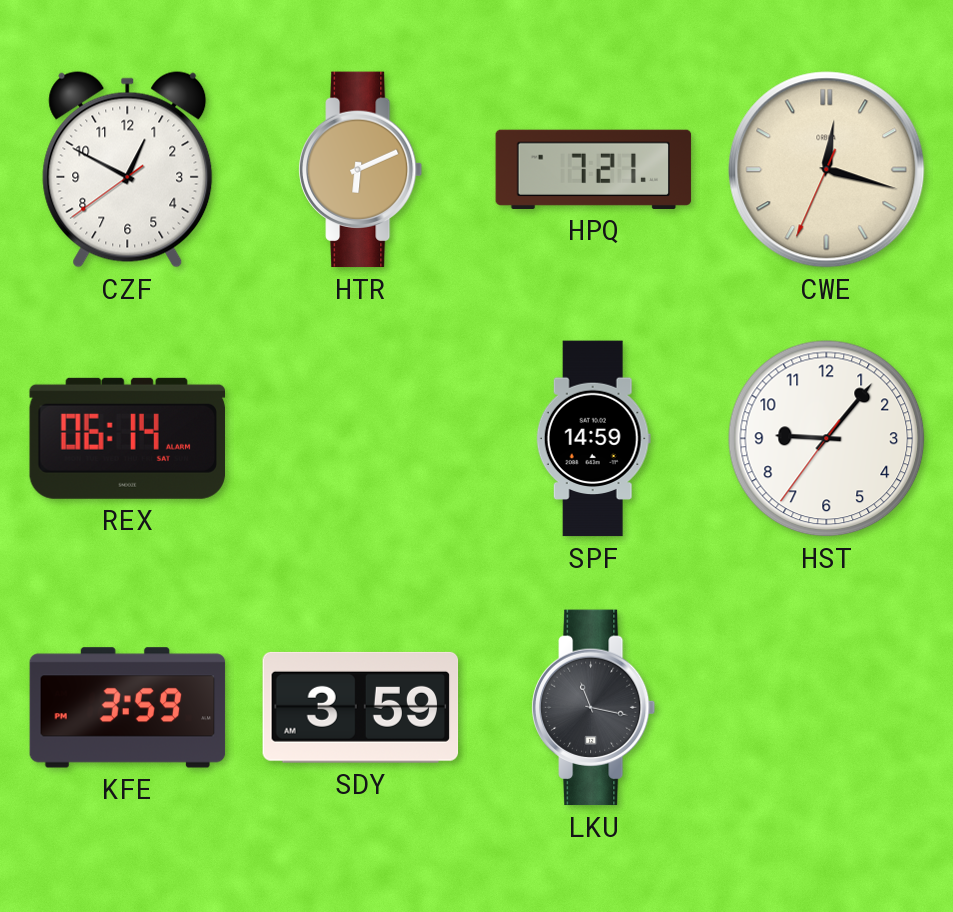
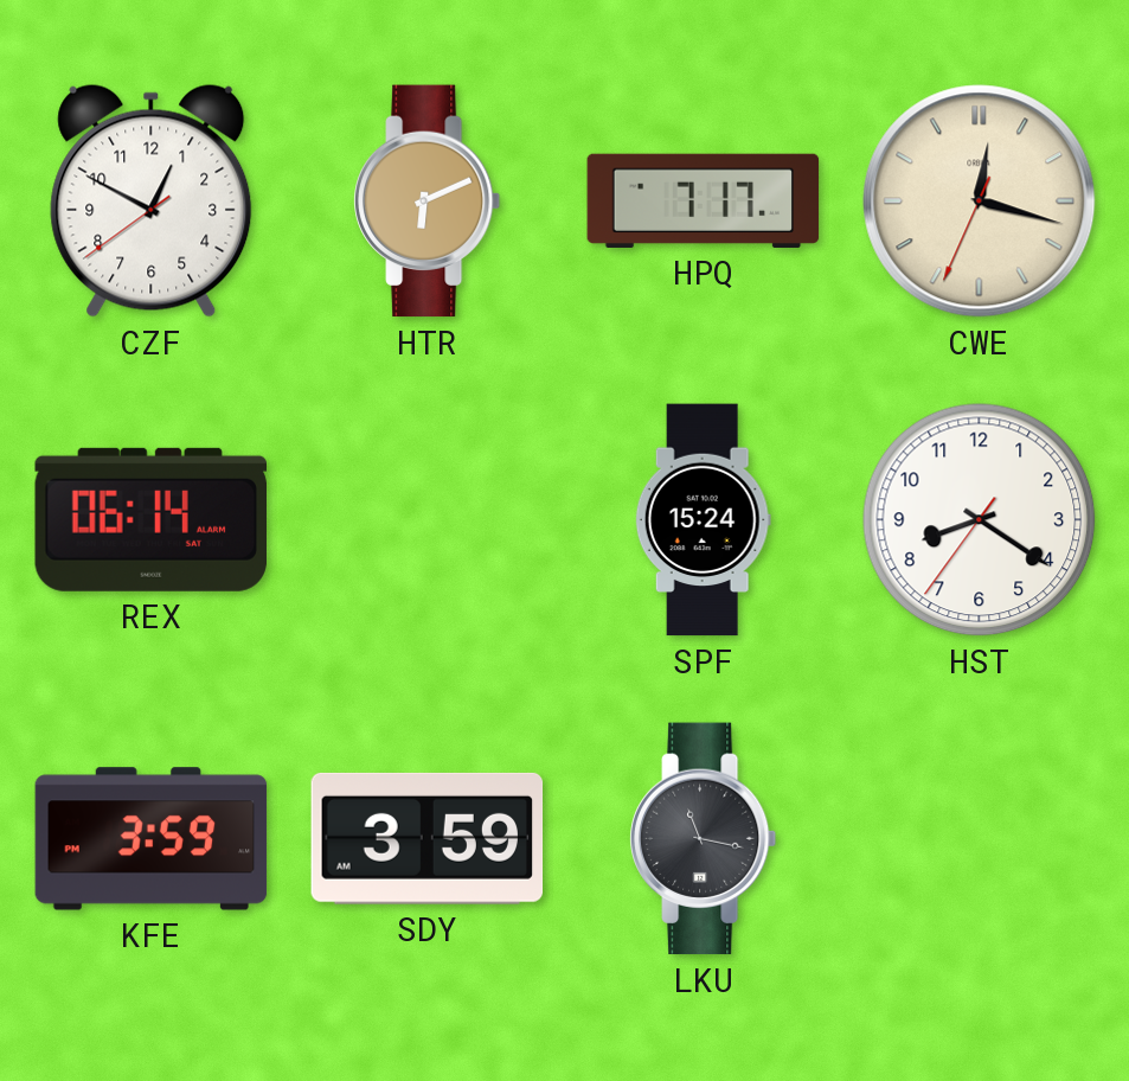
HPQ: 7:21 -> 7:17
SPF: 14:59 -> 15:24
HST: 9:06 -> 8:20
